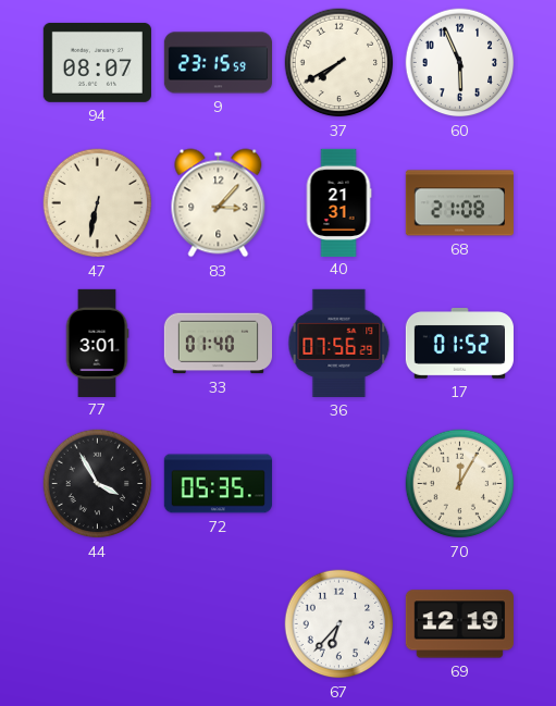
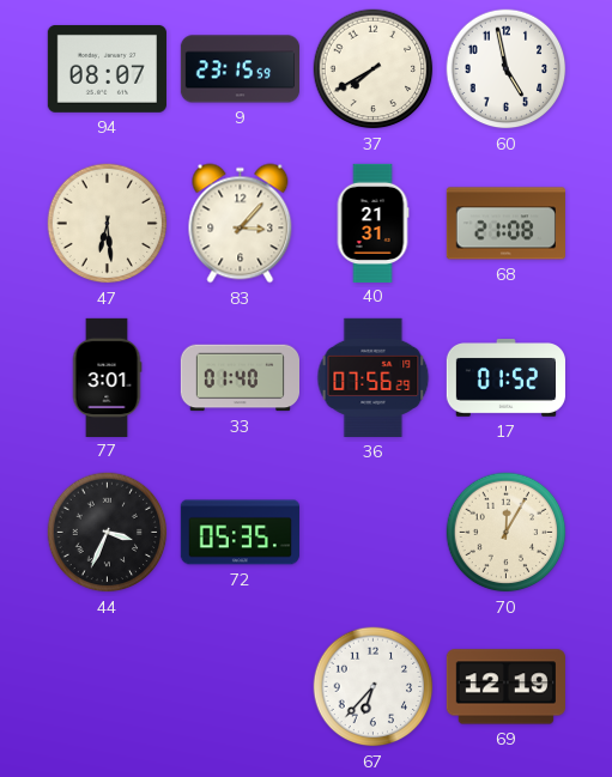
60: 5:56 -> 4:58
47: 6:32 -> 6:29
44: 3:55 -> 3:34
